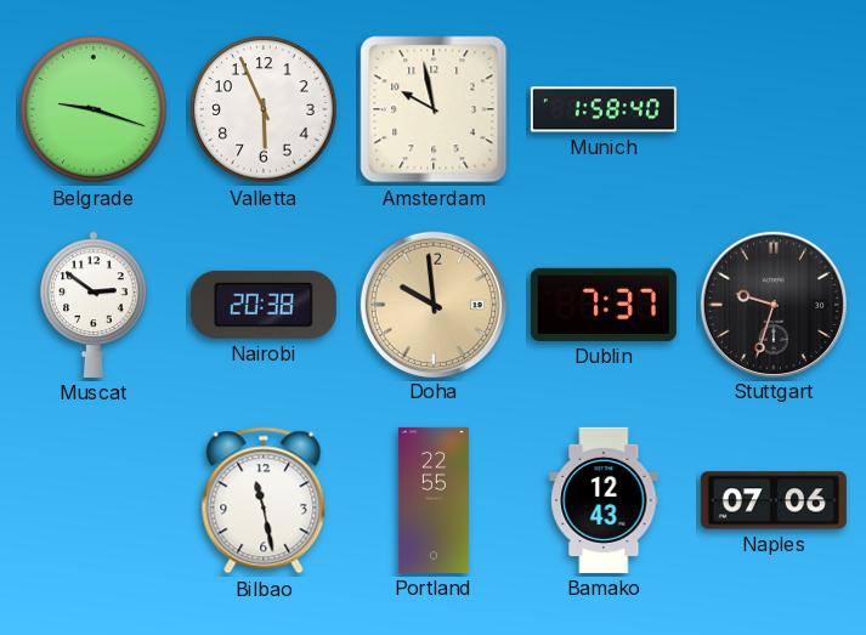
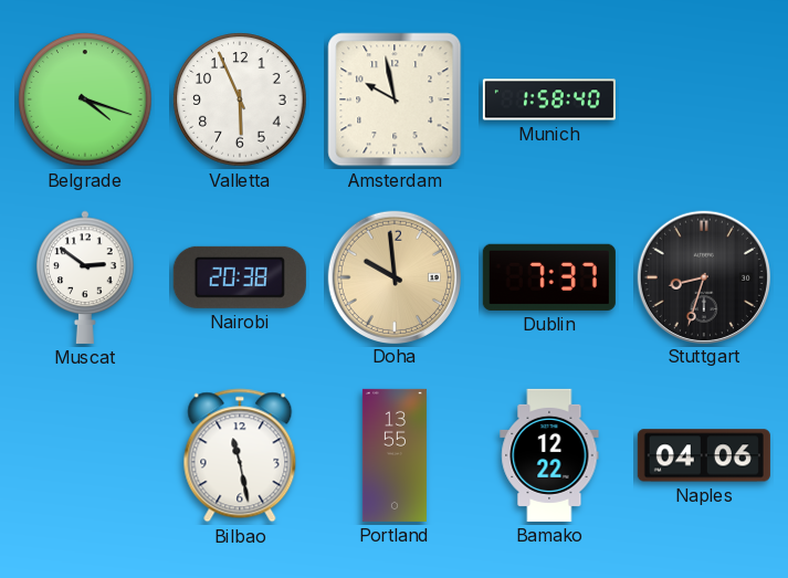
Belgrade: 9:18 -> 4:18
Stuttgart: 9:33 -> 8:33
Portland: 22:55 -> 13:55
Bamako: 12:43 -> 12:22
Naples: 07:06 -> 04:06
